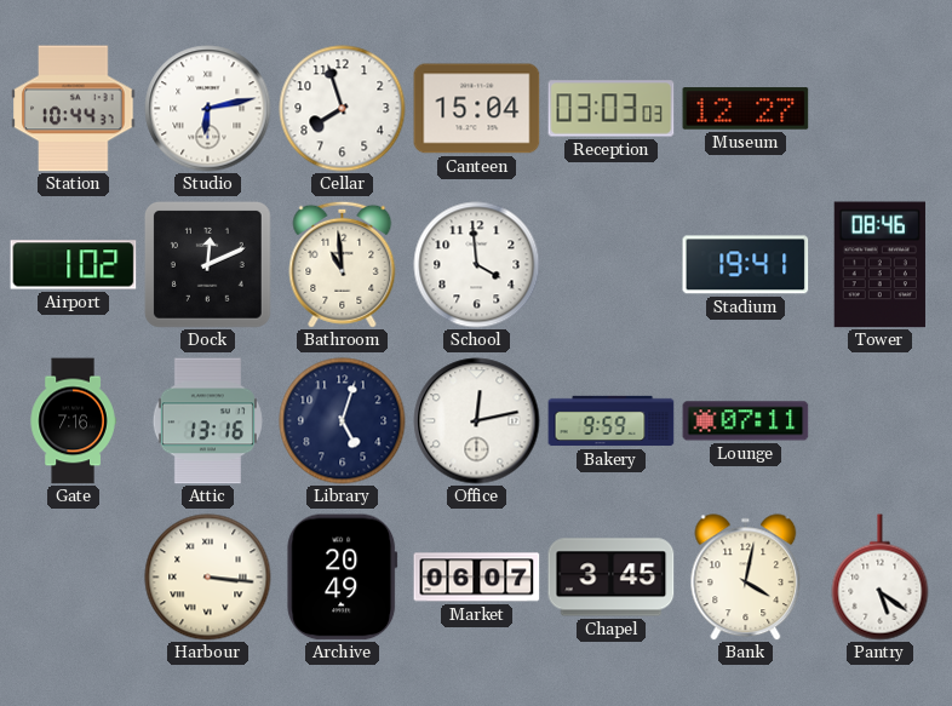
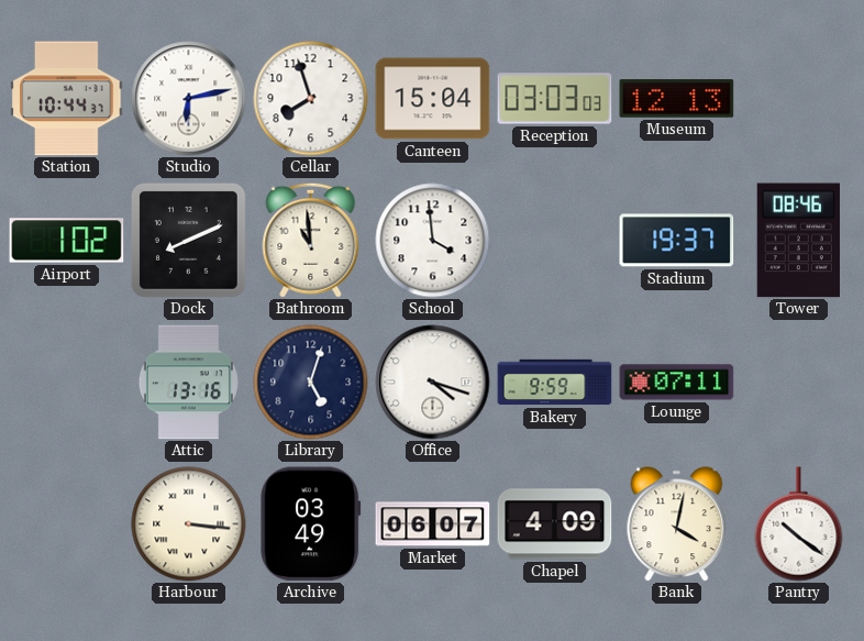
Museum: 12:27 -> 12:13
Dock: 12:11 -> 8:11
Stadium: 19:41 -> 19:37
Gate: 7:16 -> none
Office: 12:13 -> 4:18
Archive: 20:49 -> 03:49
Chapel: 3:45 -> 4:09
Pantry: 5:21 -> 10:21
